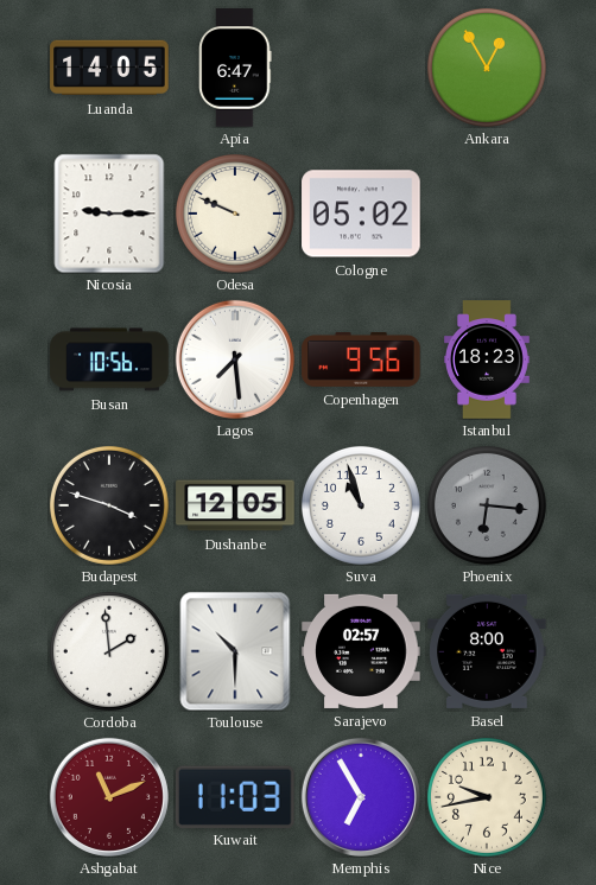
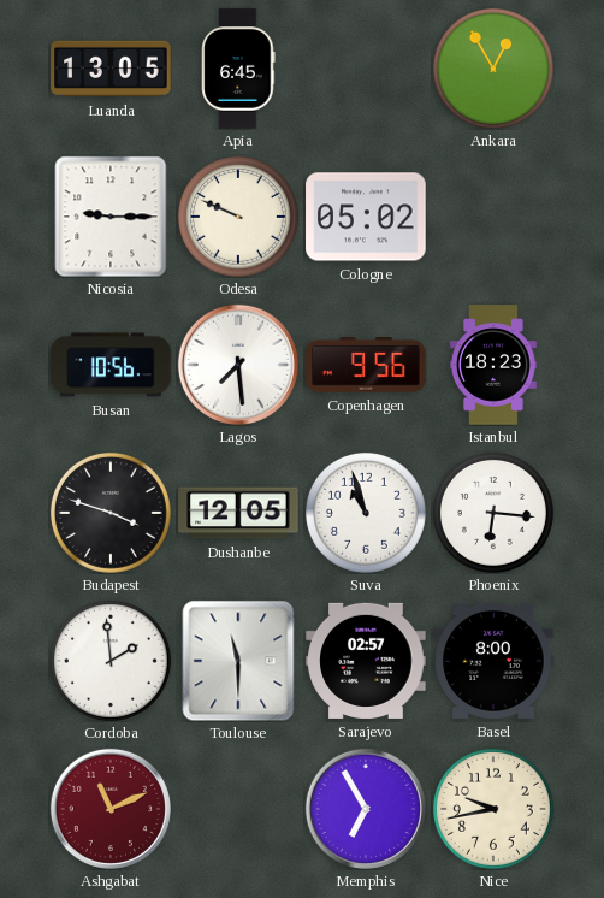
Luanda: 14:05 -> 13:05
Apia: 6:47 -> 6:45
Phoenix dial: grey -> white
Toulouse: 10:30 -> 11:30
Kuwait: 11:03 -> none
